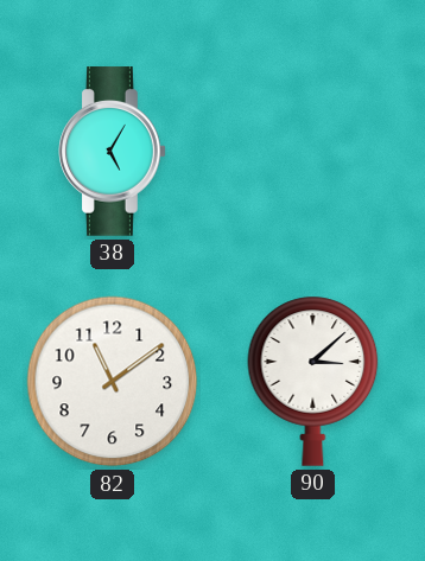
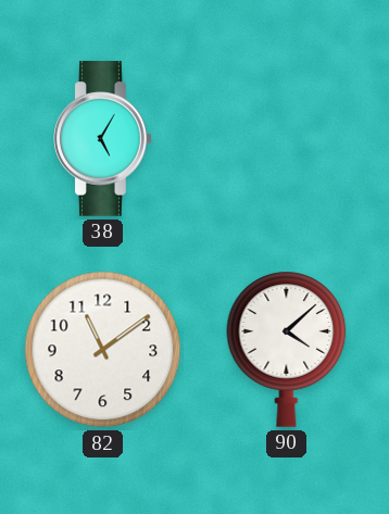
90: 3:08 -> 4:08
